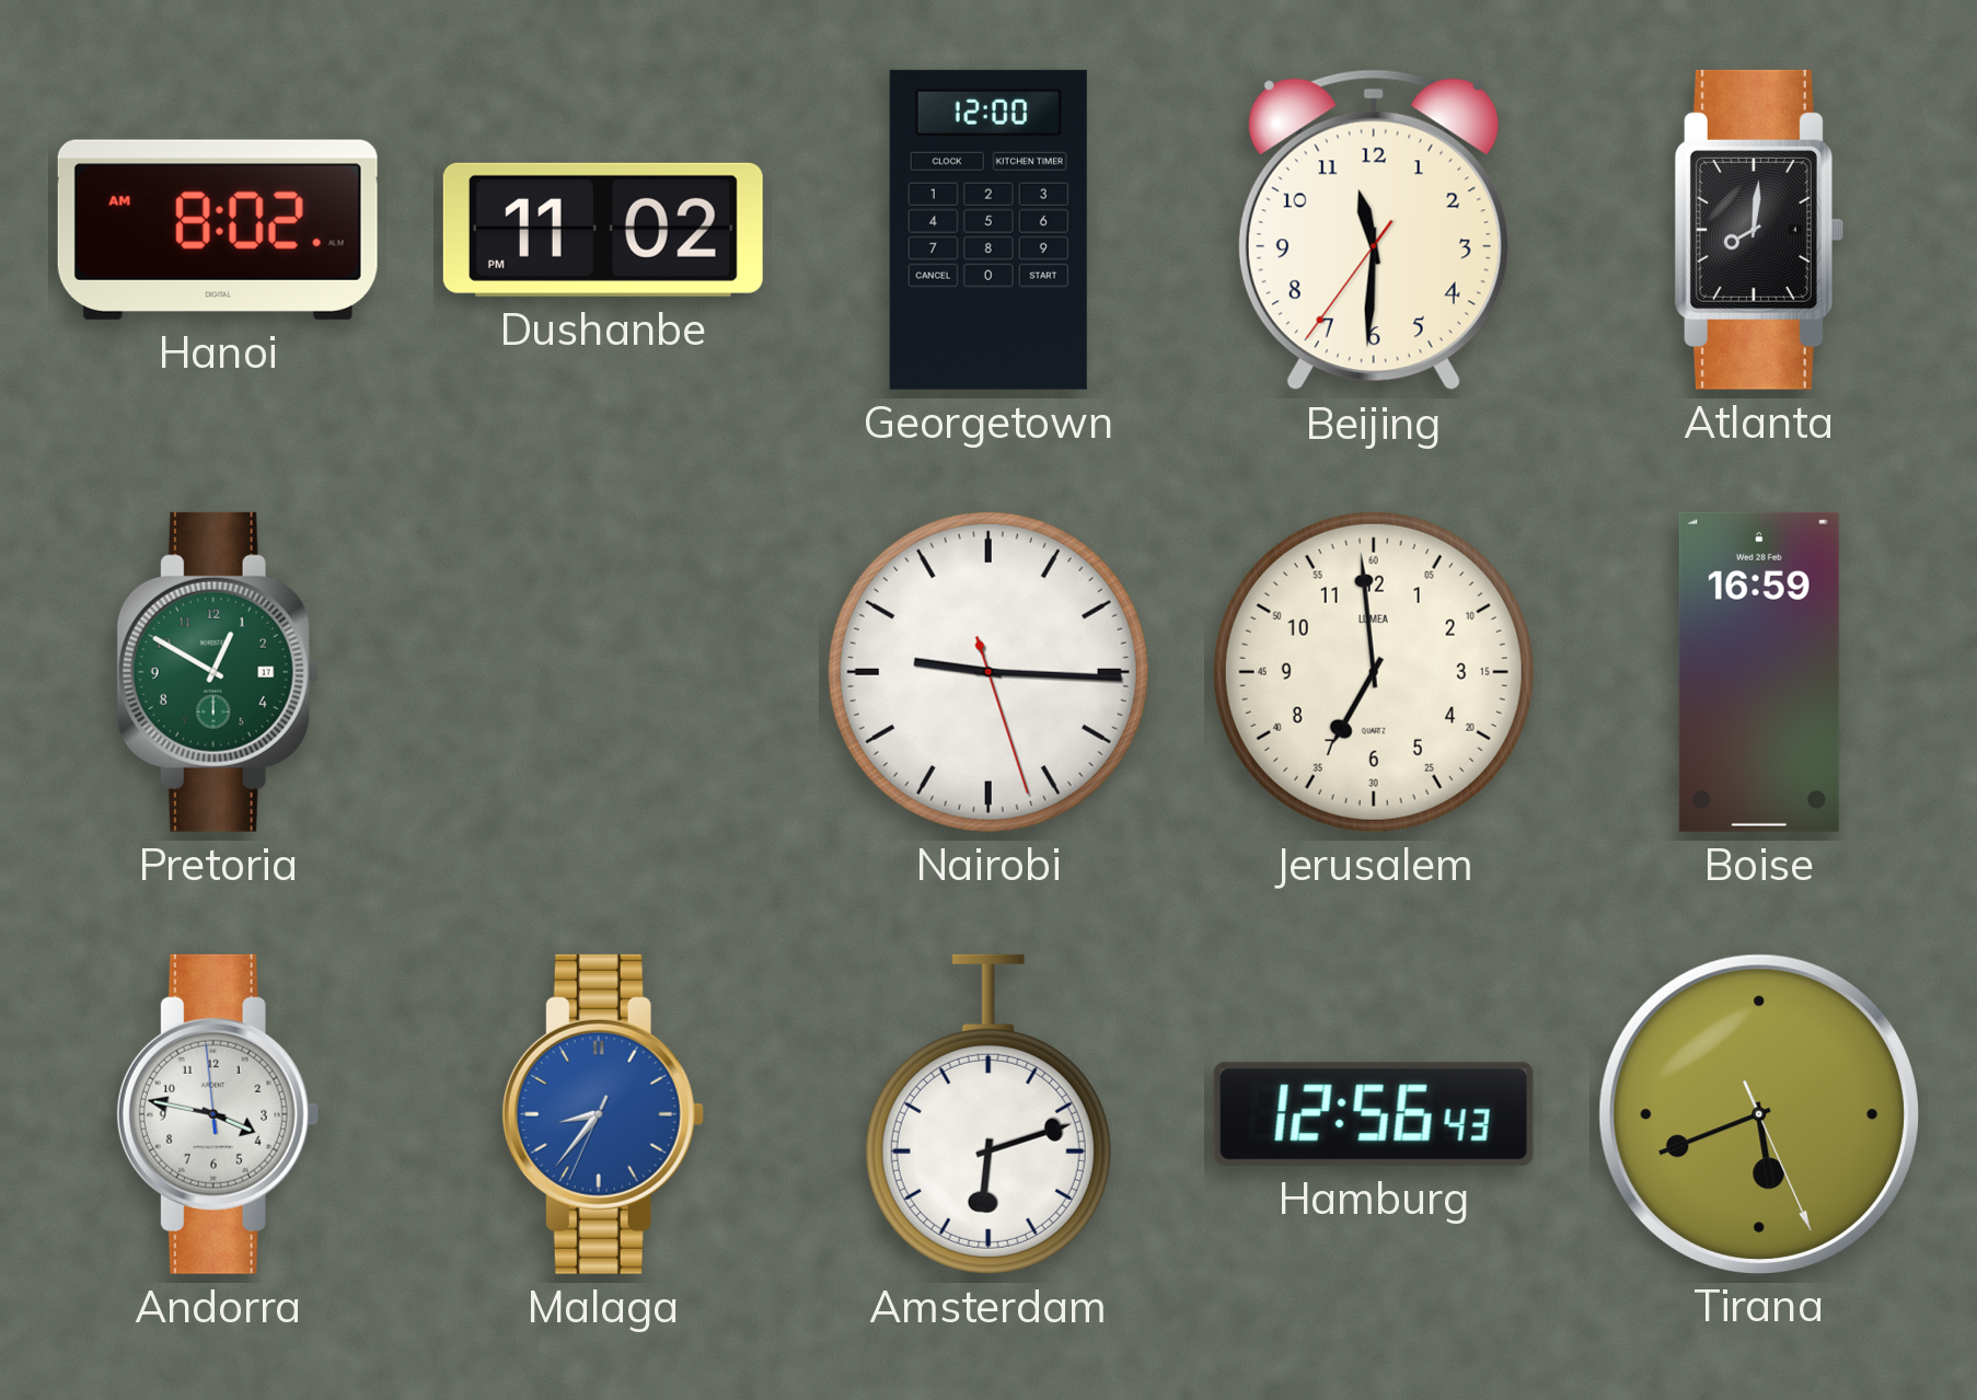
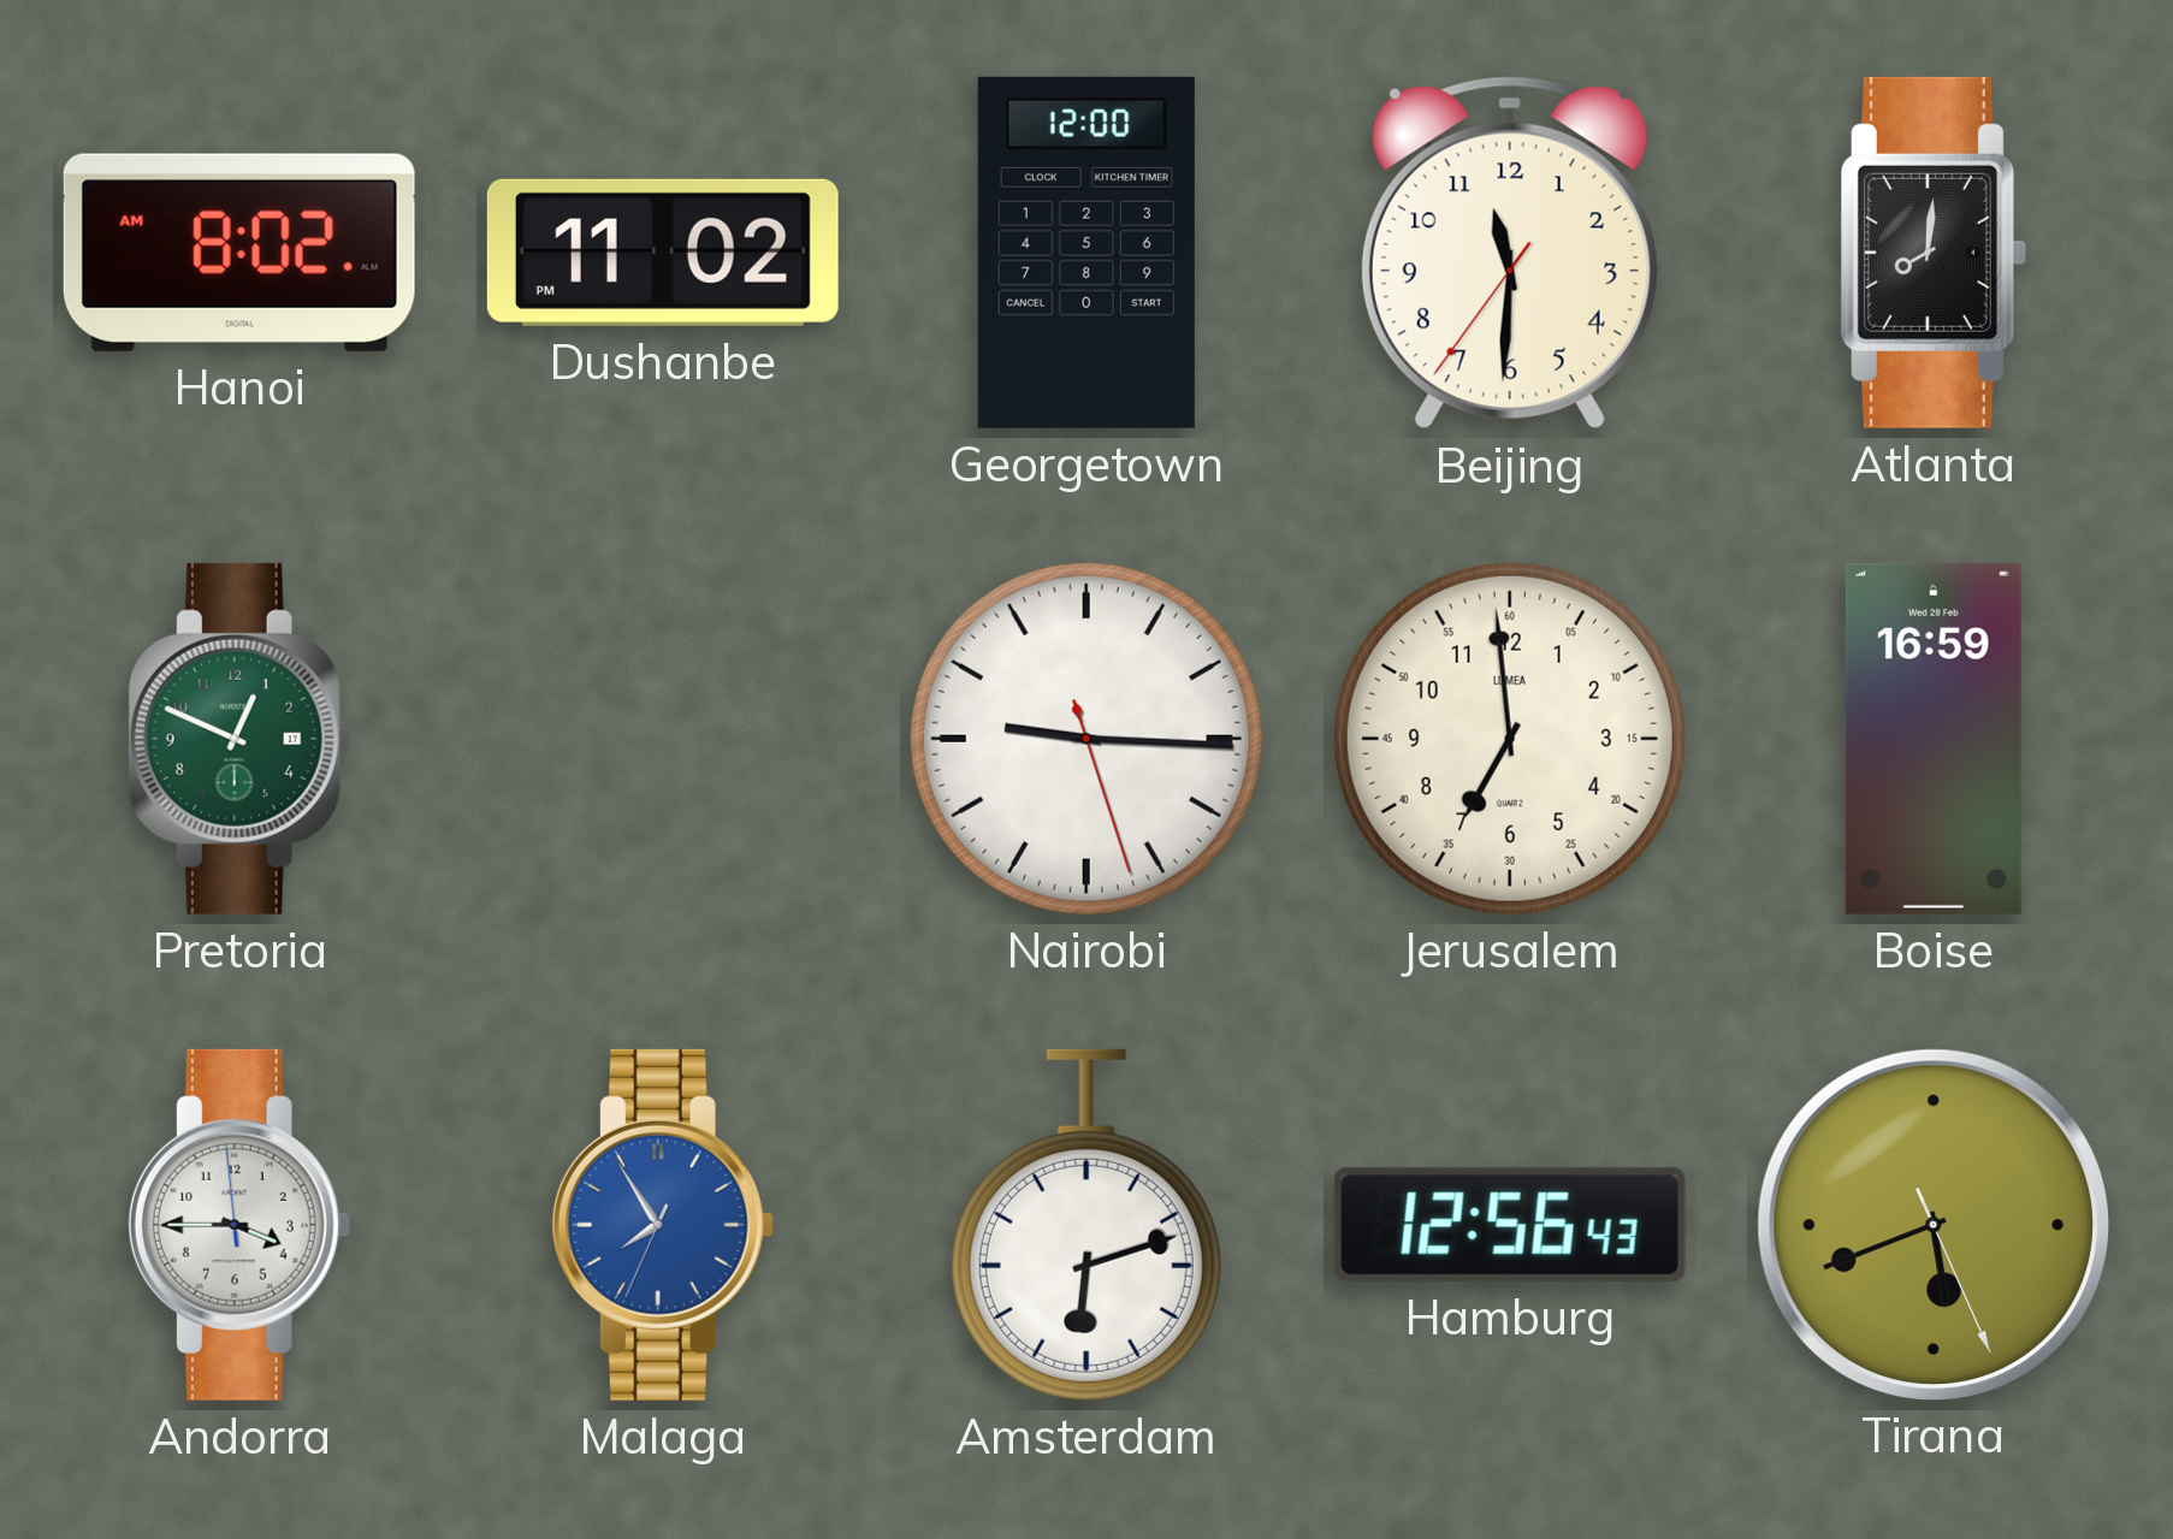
Pretoria: 12:50 -> 12:49
Andorra: 3:46 -> 3:44
Malaga: 8:36 -> 7:54
